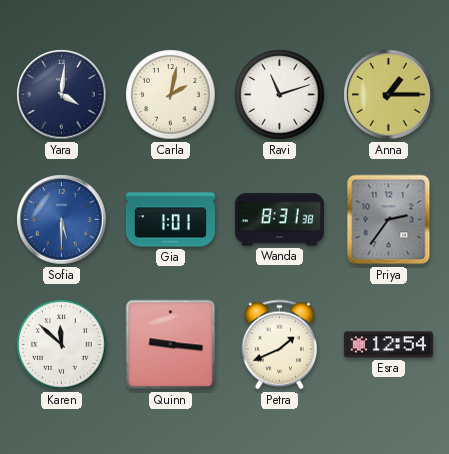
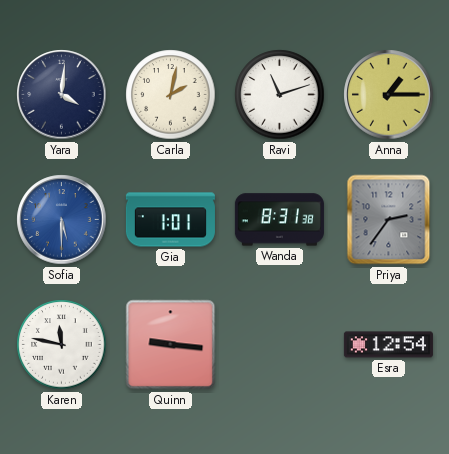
Karen: 11:52 -> 11:47
Petra: 1:41 -> none
